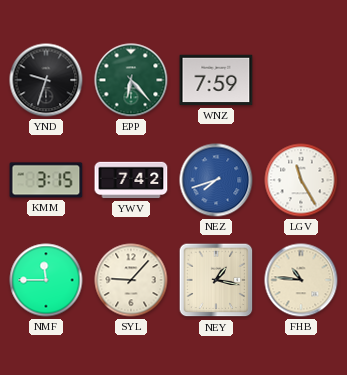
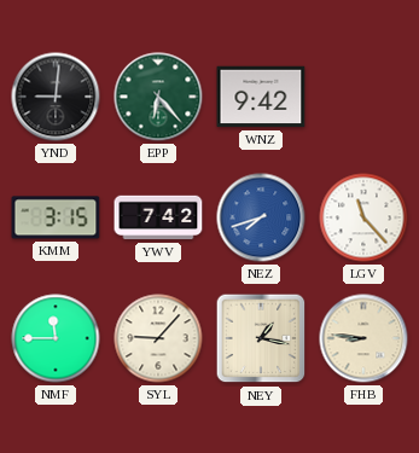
YND: 9:33 -> 9:01
WNZ: 7:59 -> 9:42
LGV: 11:25 -> 11:23
FHB: 10:46 -> 8:46
